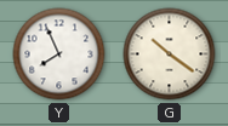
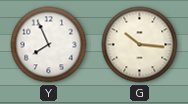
G: 10:21 -> 10:16
